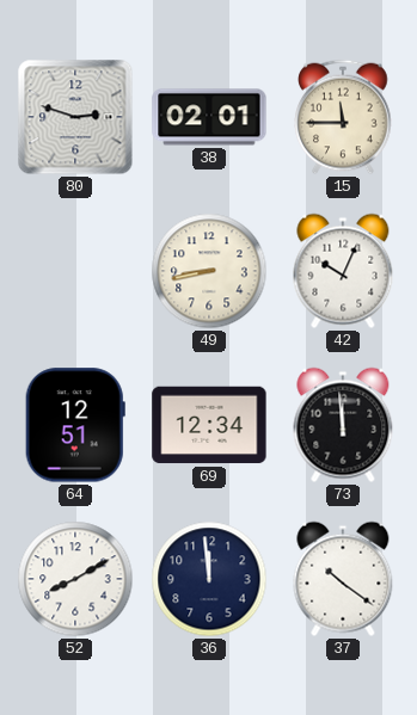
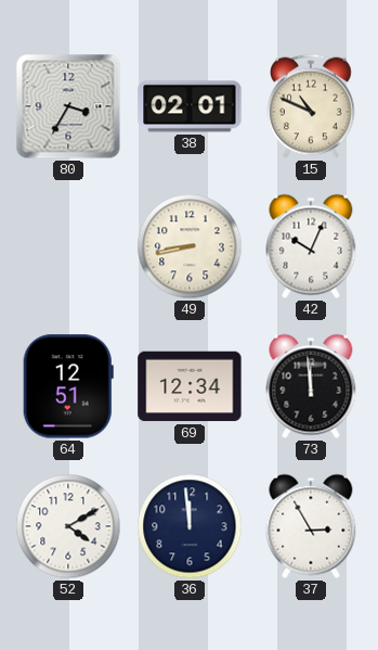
80: 2:48 -> 3:35
15: 11:45 -> 10:49
52: 8:10 -> 4:10
37: 10:21 -> 2:55
